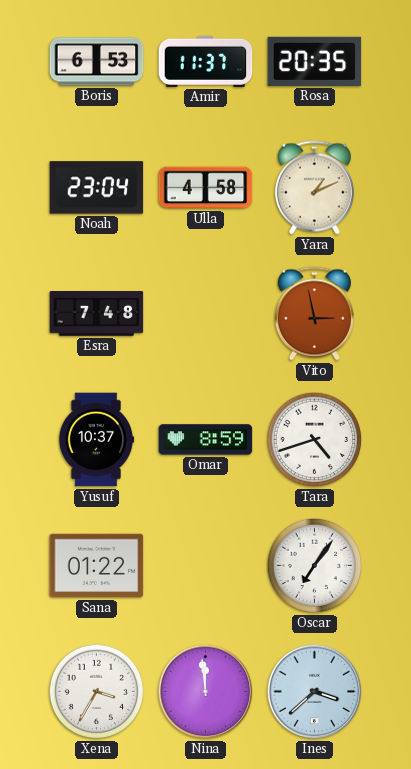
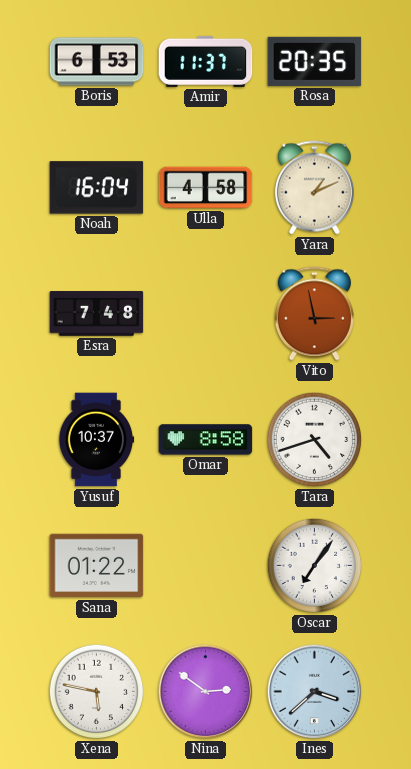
Noah: 23:04 -> 16:04
Omar: 8:59 -> 8:58
Xena: 3:35 -> 5:47
Nina: 11:59 -> 2:51
